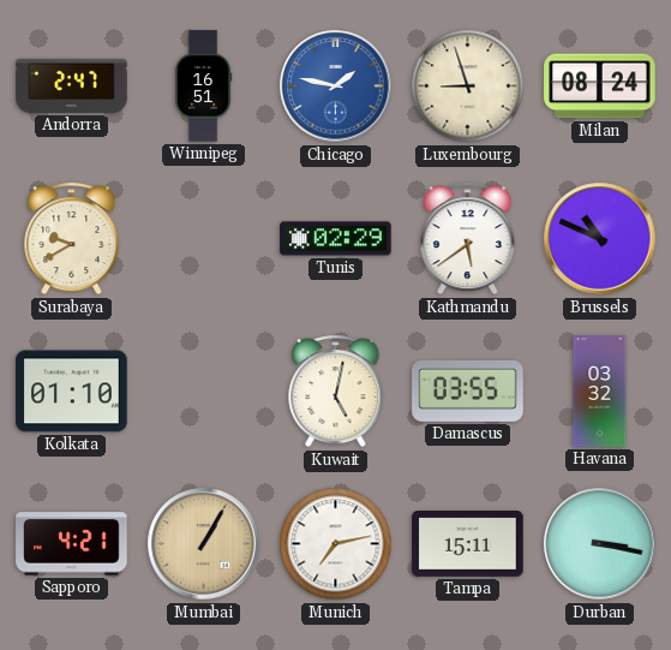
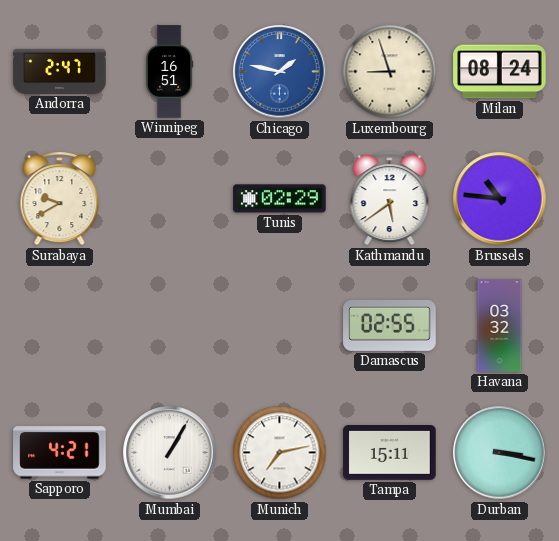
Brussels: 10:49 -> 10:46
Kolkata: 01:10 -> none
Kuwait: 5:02 -> none
Damascus: 03:55 -> 02:55
Mumbai dial: champagne -> white
